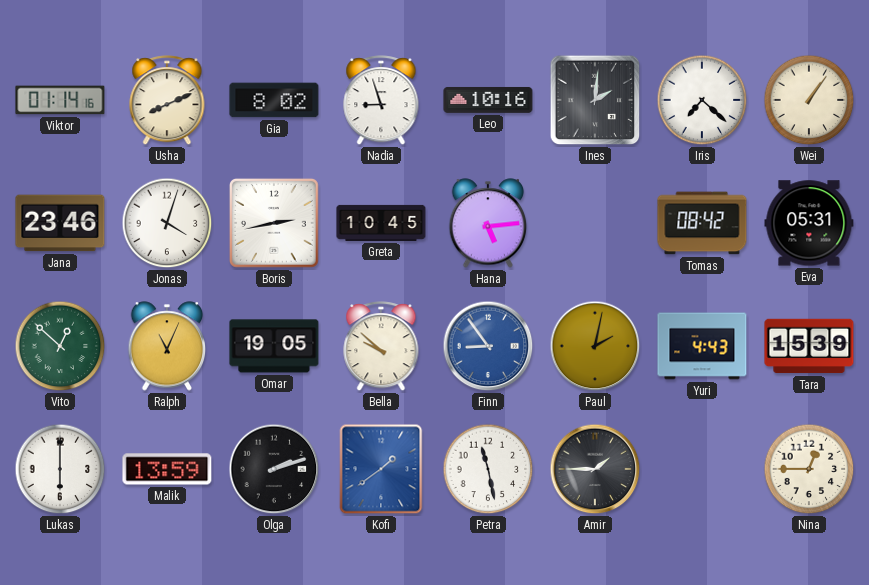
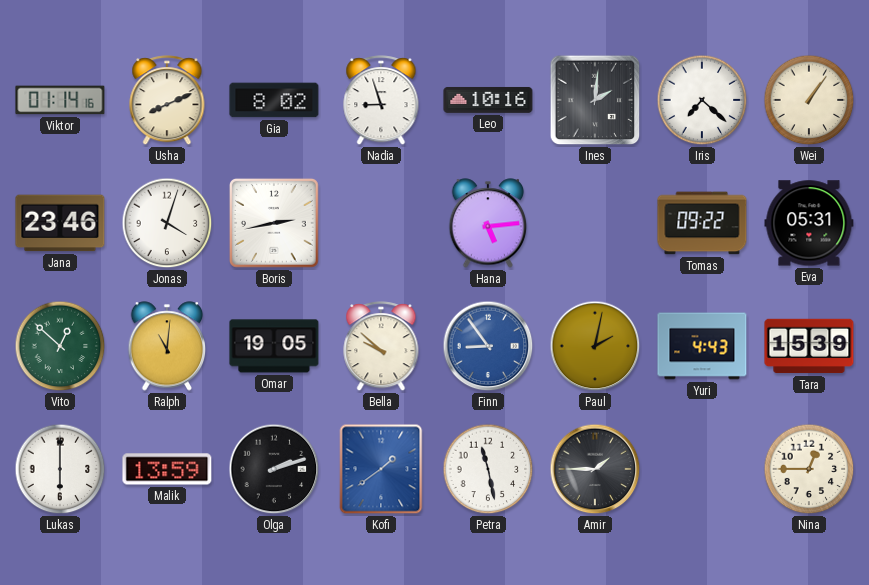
Greta: 10:45 -> none
Tomas: 08:42 -> 09:22
Ralph: 11:04 -> 11:01
